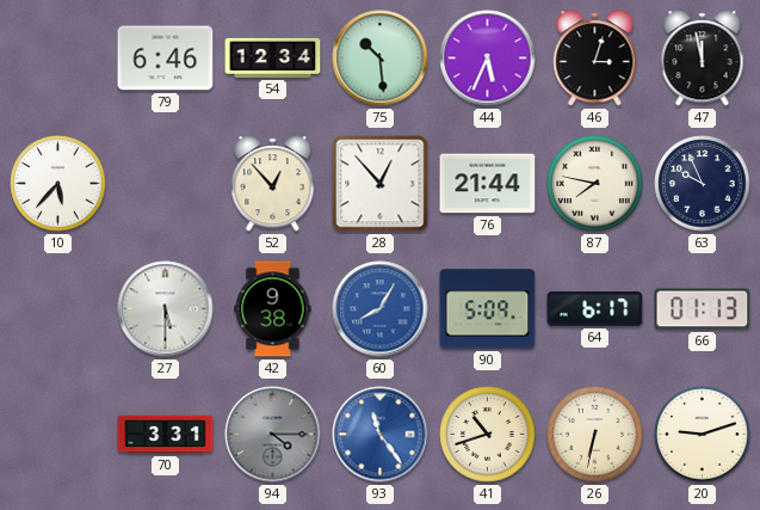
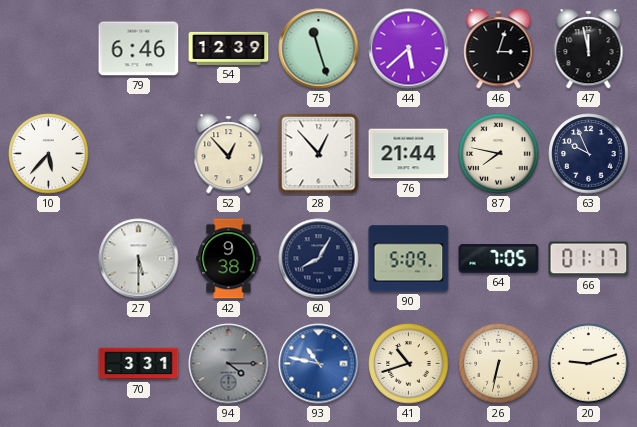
54: 12:34 -> 12:39
75: 10:29 -> 11:27
44: 5:34 -> 5:38
60 dial: blue -> navy
64: 6:17 -> 7:05
66: 01:13 -> 01:17
93: 11:24 -> 10:47
